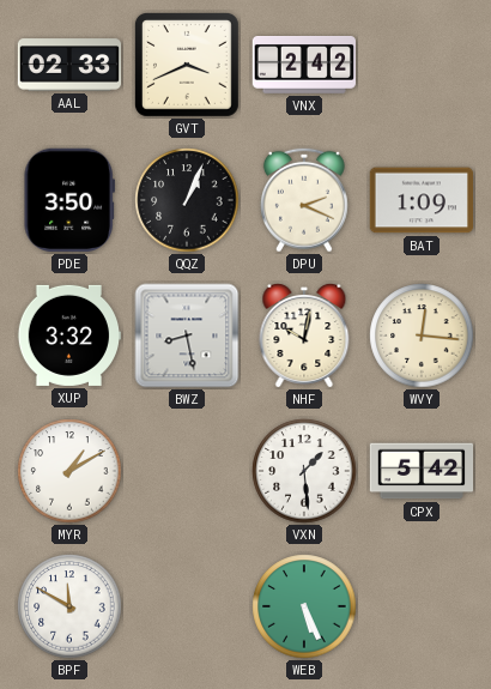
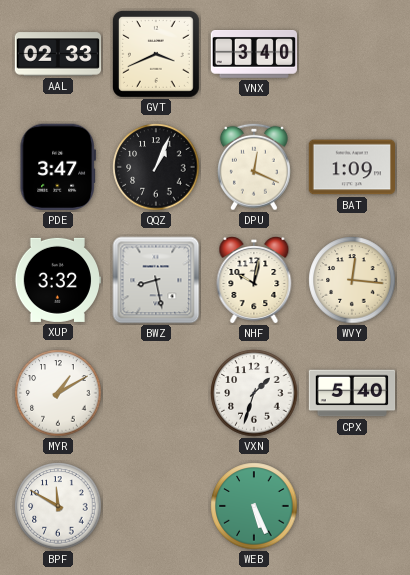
VNX: 2:42 -> 3:40
PDE: 3:50 -> 3:47
DPU: 2:19 -> 12:19
VXN: 1:29 -> 1:33
CPX: 5:42 -> 5:40
